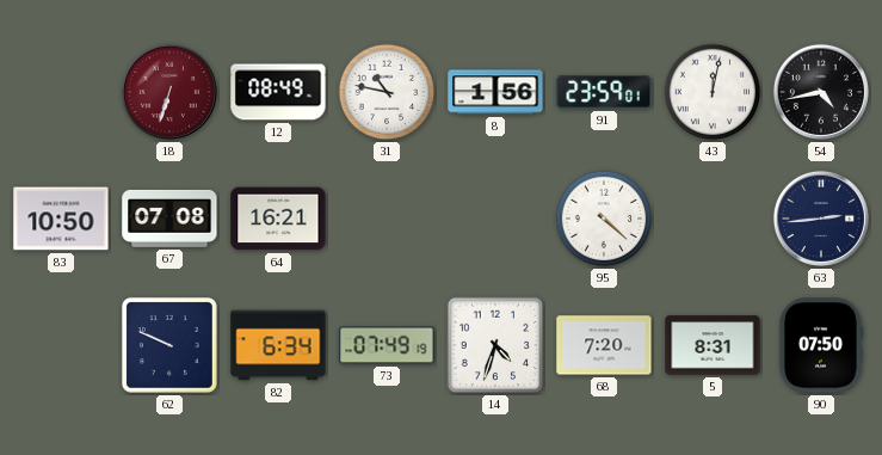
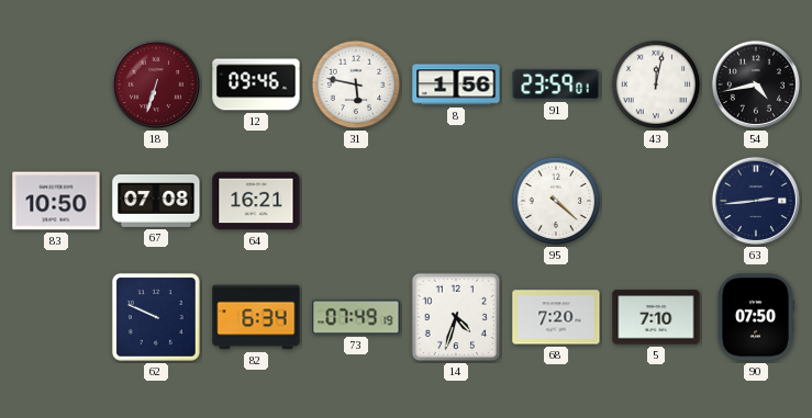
12: 08:49 -> 09:46
31: 10:47 -> 5:47
5: 8:31 -> 7:10
